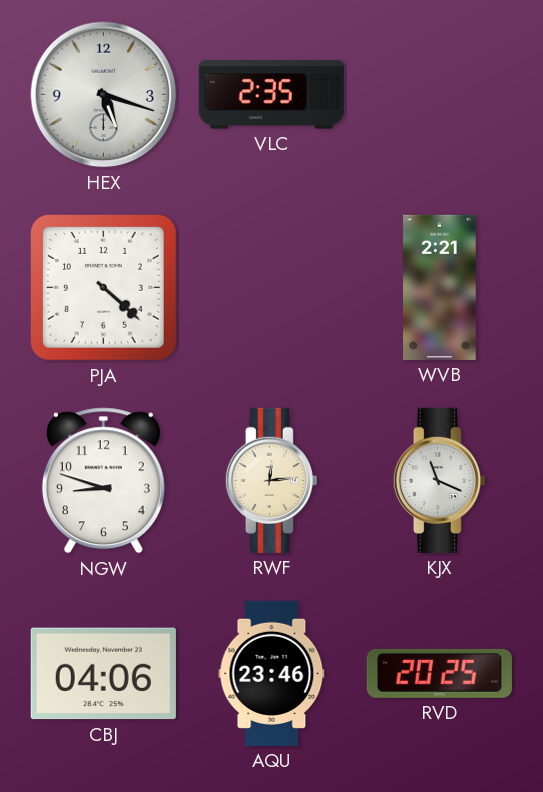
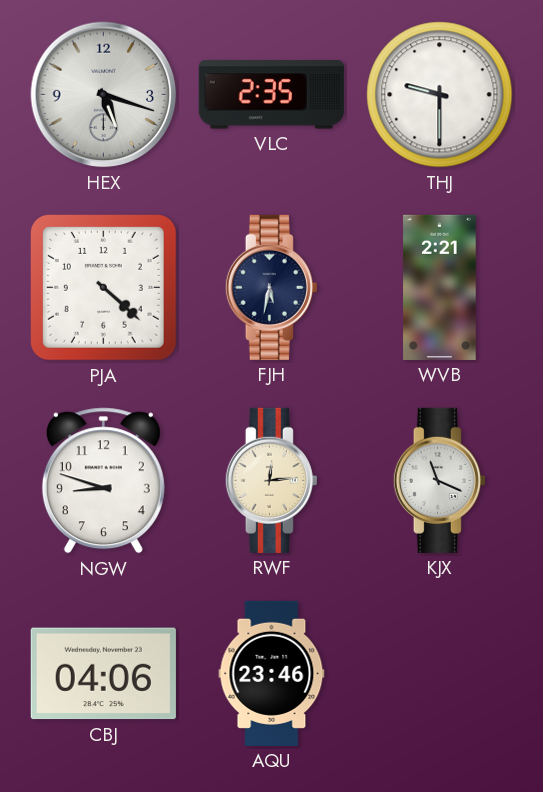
THJ: none -> 9:30
FJH: none -> 5:32
RVD: 20:25 -> none
